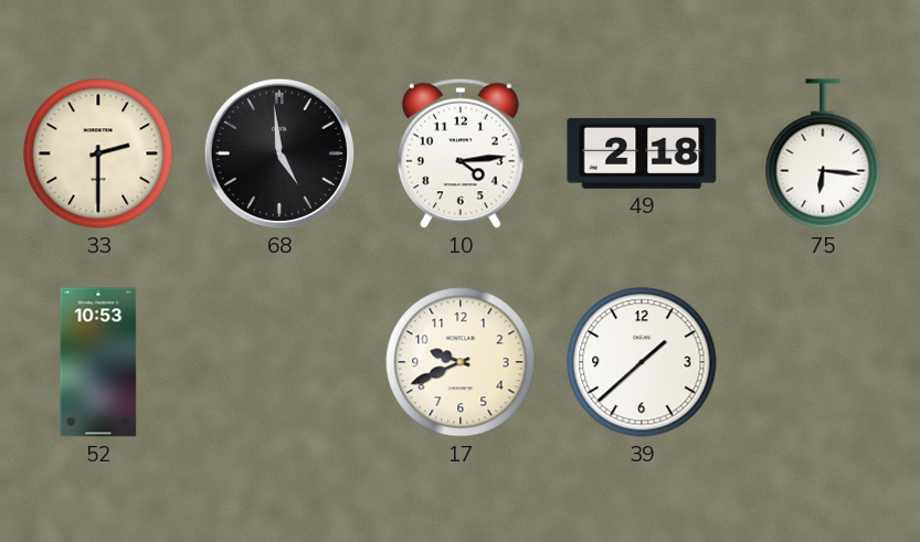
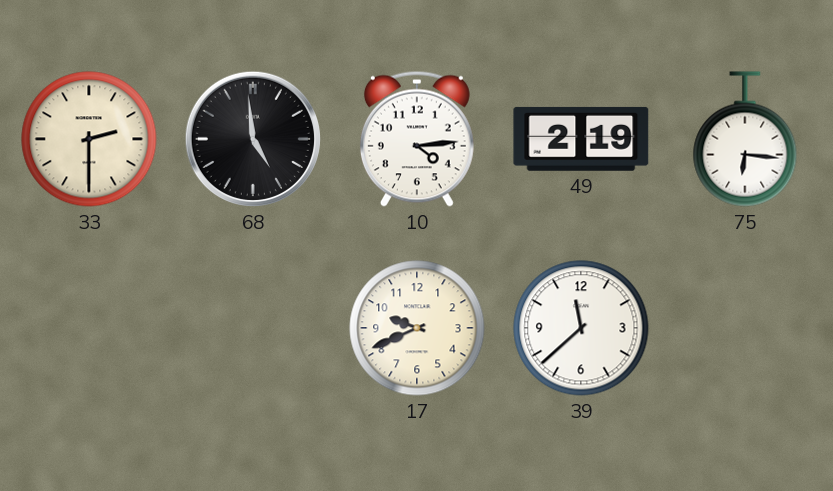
49: 2:18 -> 2:19
52: 10:53 -> none
39: 1:38 -> 11:38
